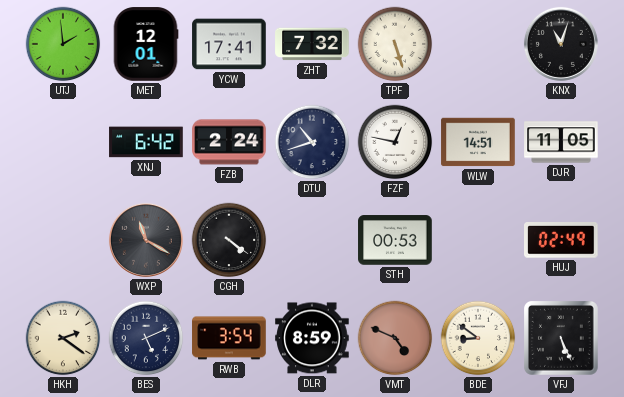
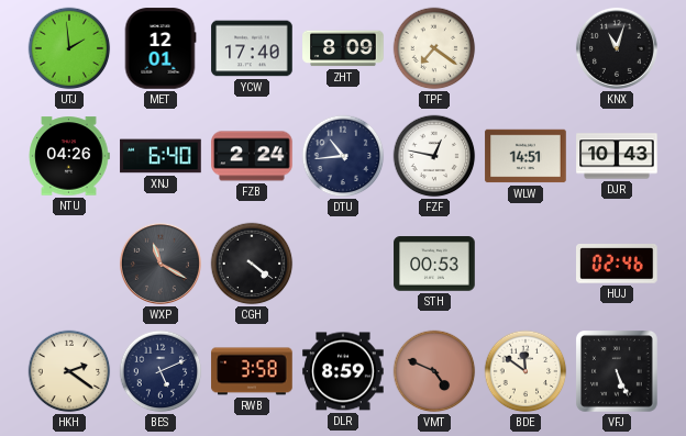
YCW: 17:41 -> 17:40
ZHT: 7:32 -> 8:09
TPF: 5:27 -> 7:21
NTU: none -> 04:26
XNJ: 6:42 -> 6:40
DTU: 10:42 -> 10:44
DJR: 11:05 -> 10:43
HUJ: 02:49 -> 02:46
RWB: 3:54 -> 3:58
BDE: 8:51 -> 11:51
